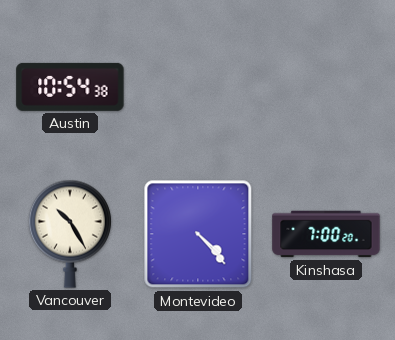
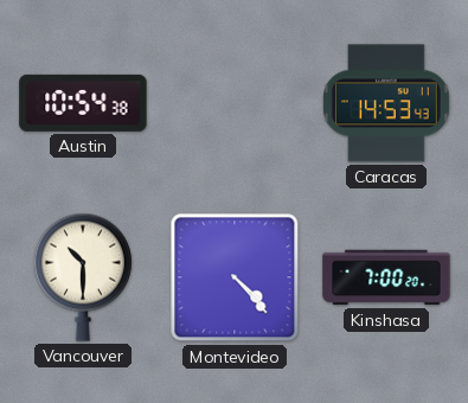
Caracas: none -> 14:53
Vancouver: 10:25 -> 10:30
